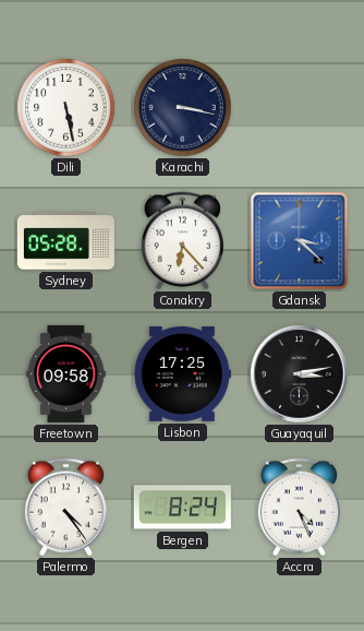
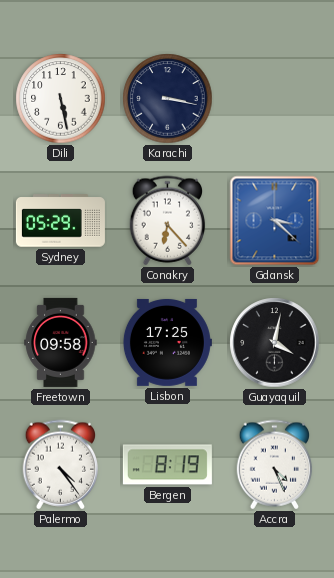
Sydney: 05:28 -> 05:29
Guayaquil: 3:13 -> 4:02
Bergen: 8:24 -> 8:19
